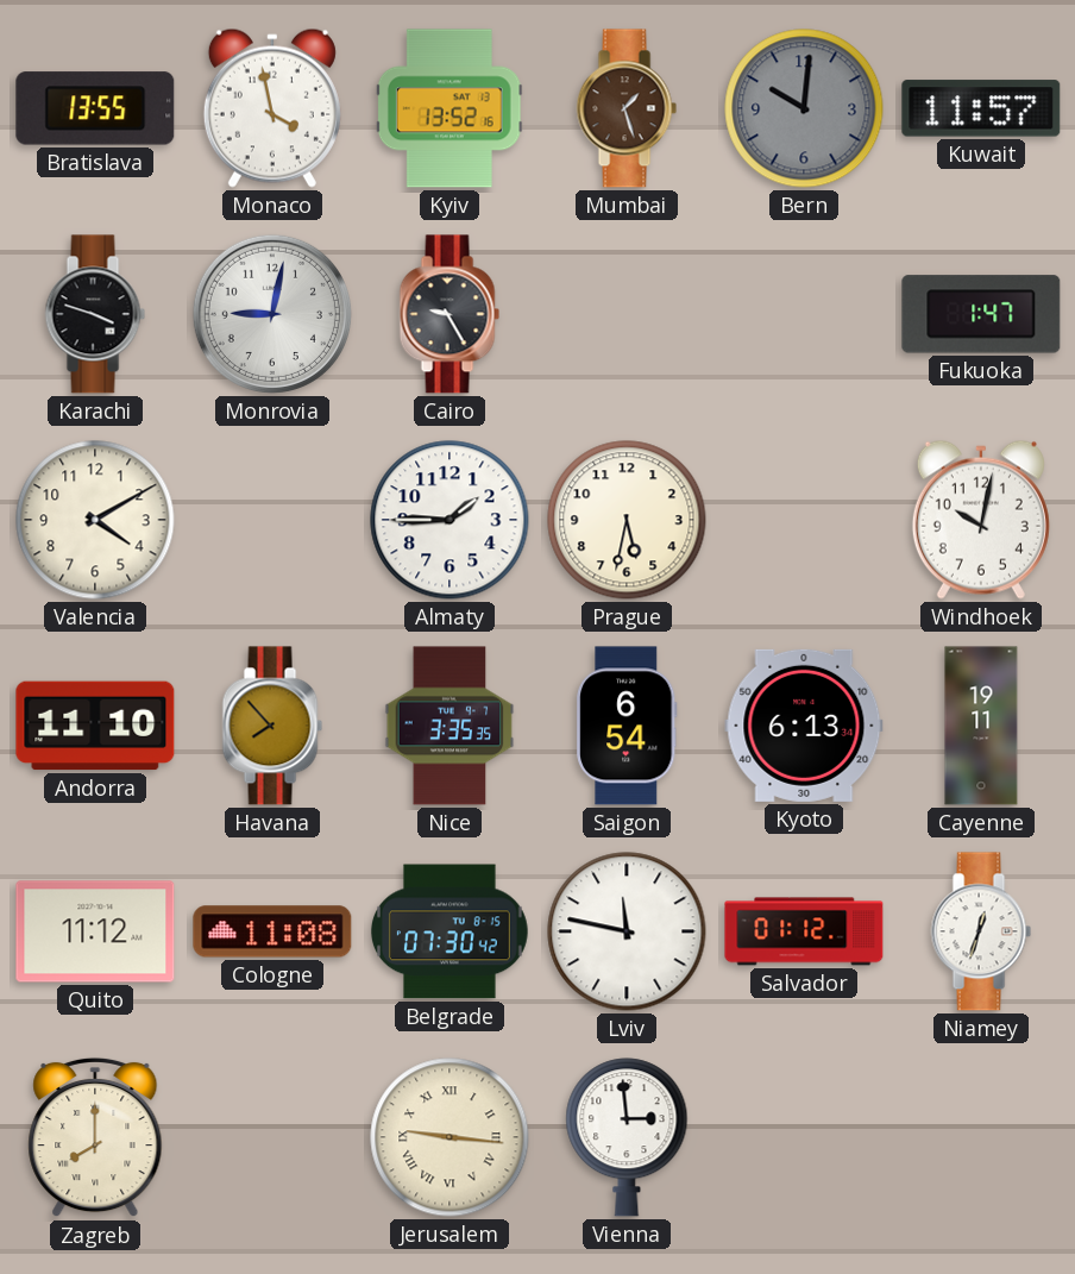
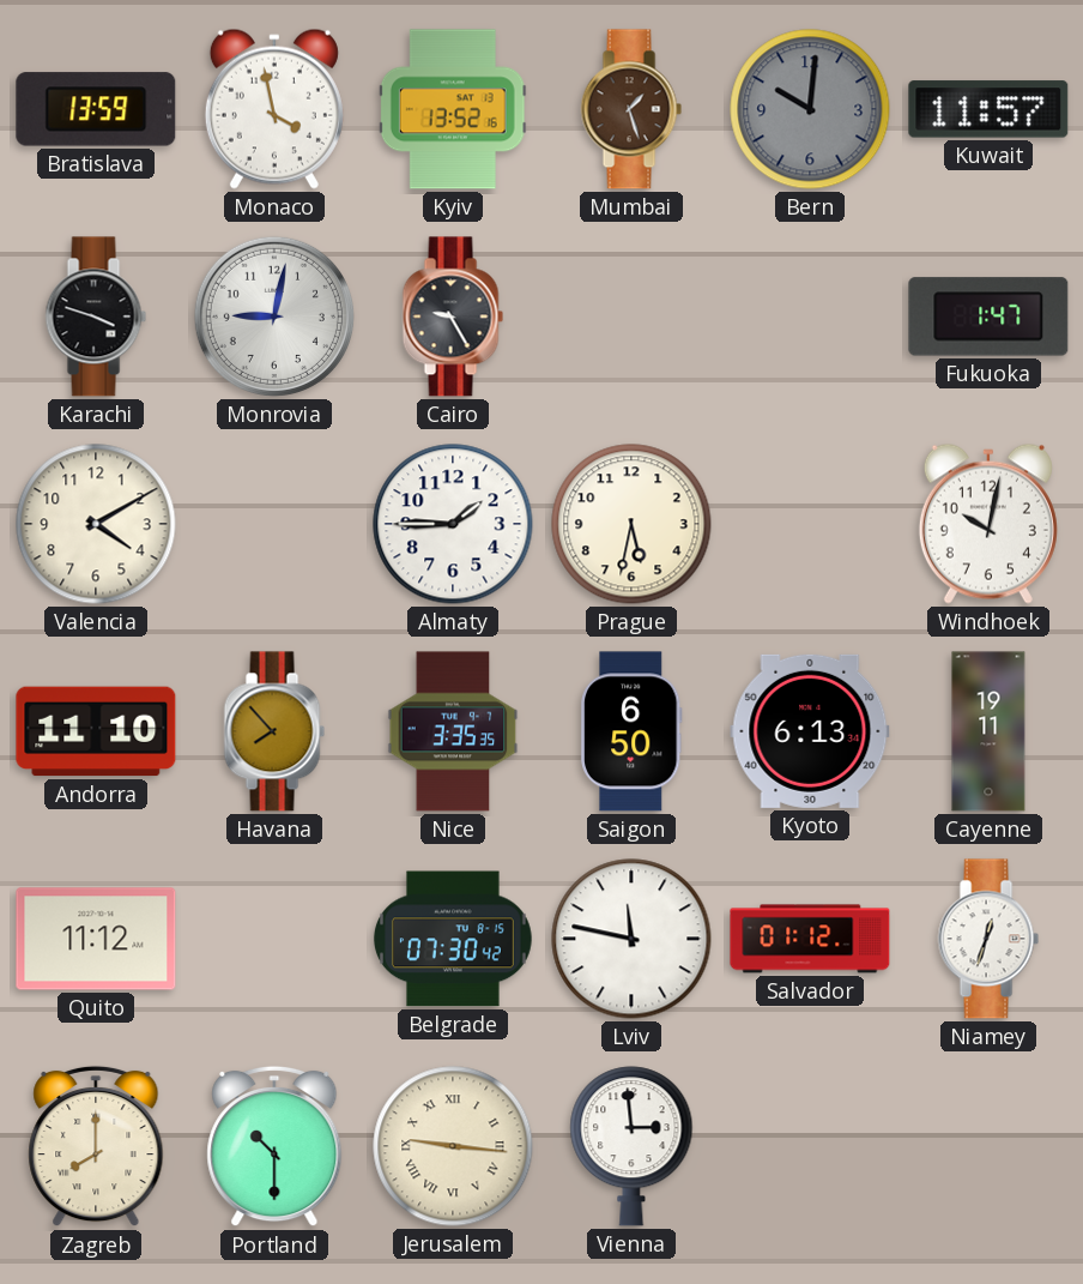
Bratislava: 13:55 -> 13:59
Saigon: 6:54 -> 6:50
Cologne: 11:08 -> none
Portland: none -> 10:30
